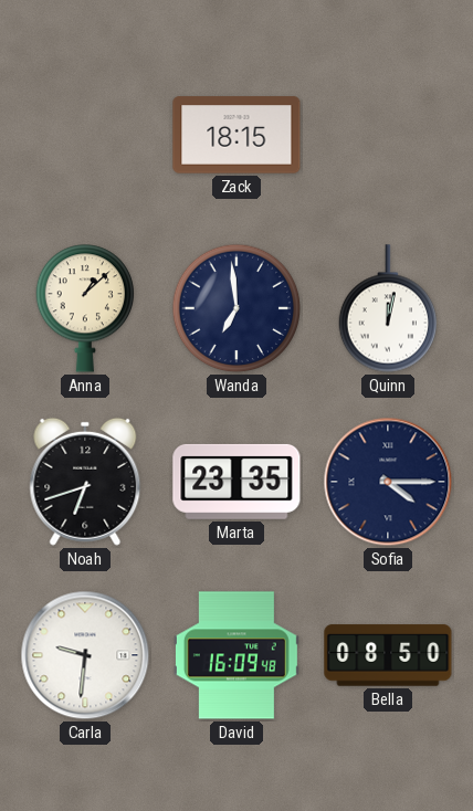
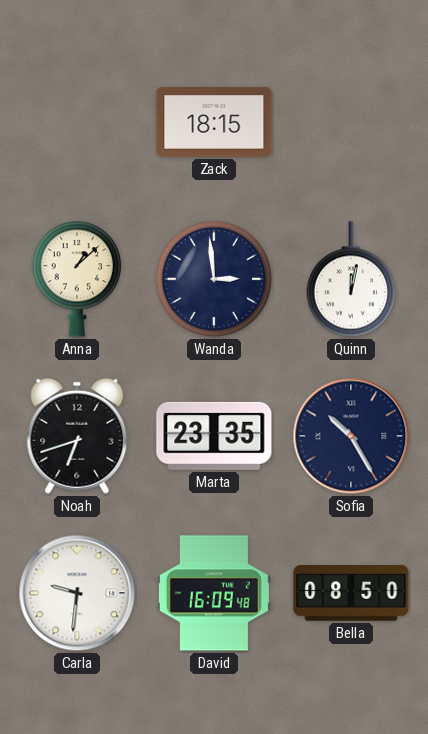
Wanda: 6:59 -> 2:59
Sofia: 4:15 -> 10:25
